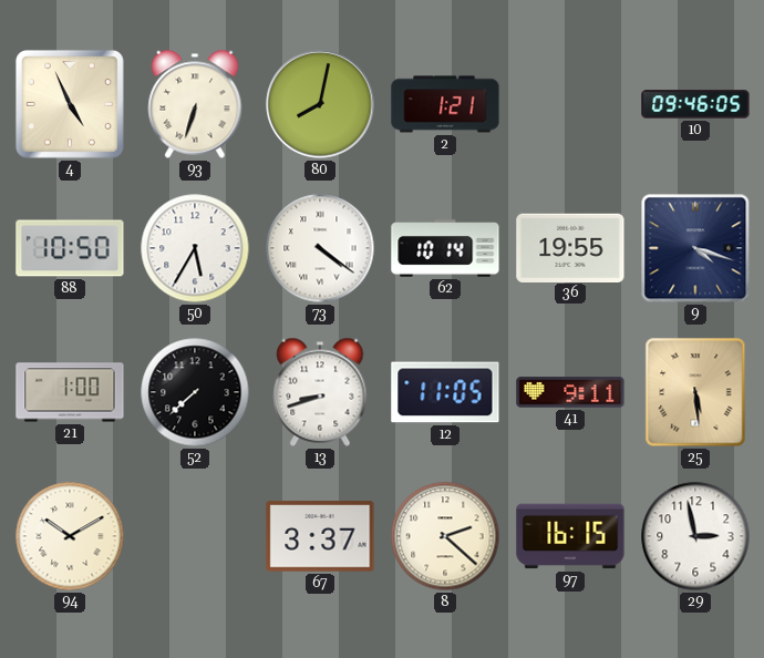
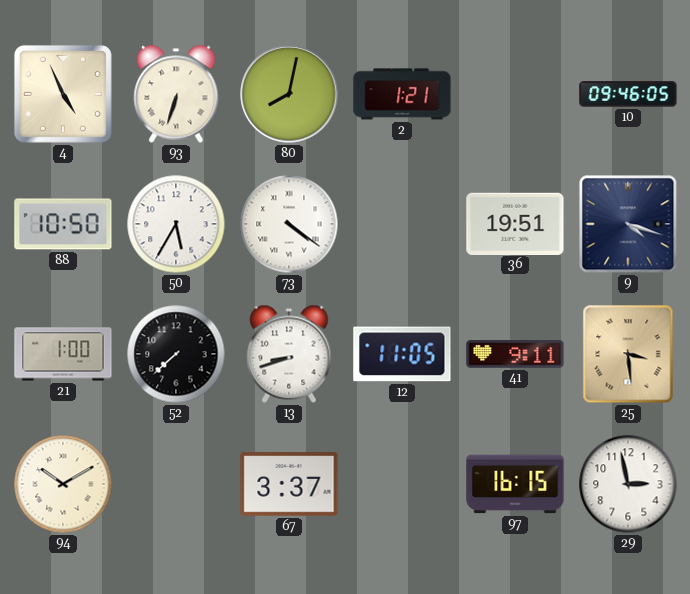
62: 10:14 -> none
36: 19:55 -> 19:51
25: 5:29 -> 3:29
8: 2:22 -> none
